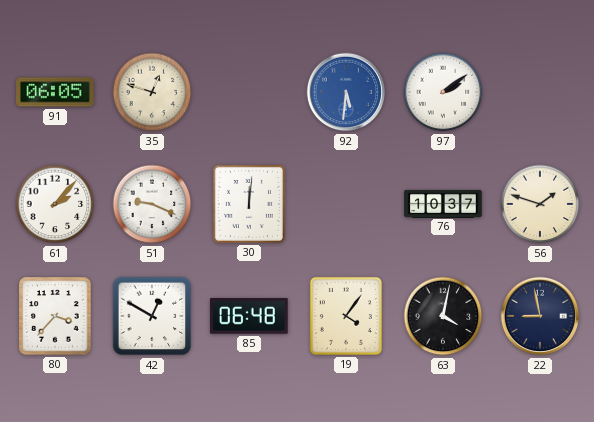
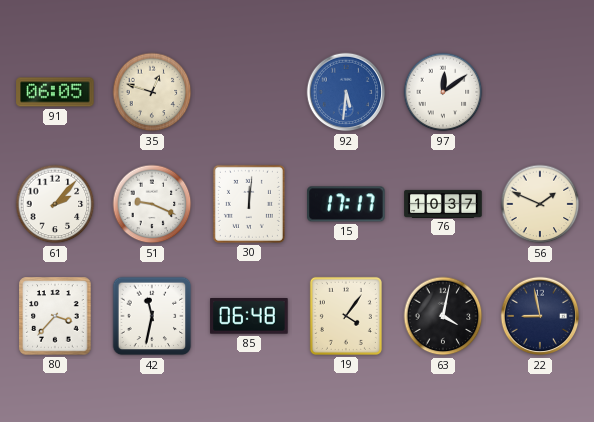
97: 2:09 -> 12:09
15: none -> 17:17
56: 1:48 -> 1:49
42: 12:50 -> 11:32
